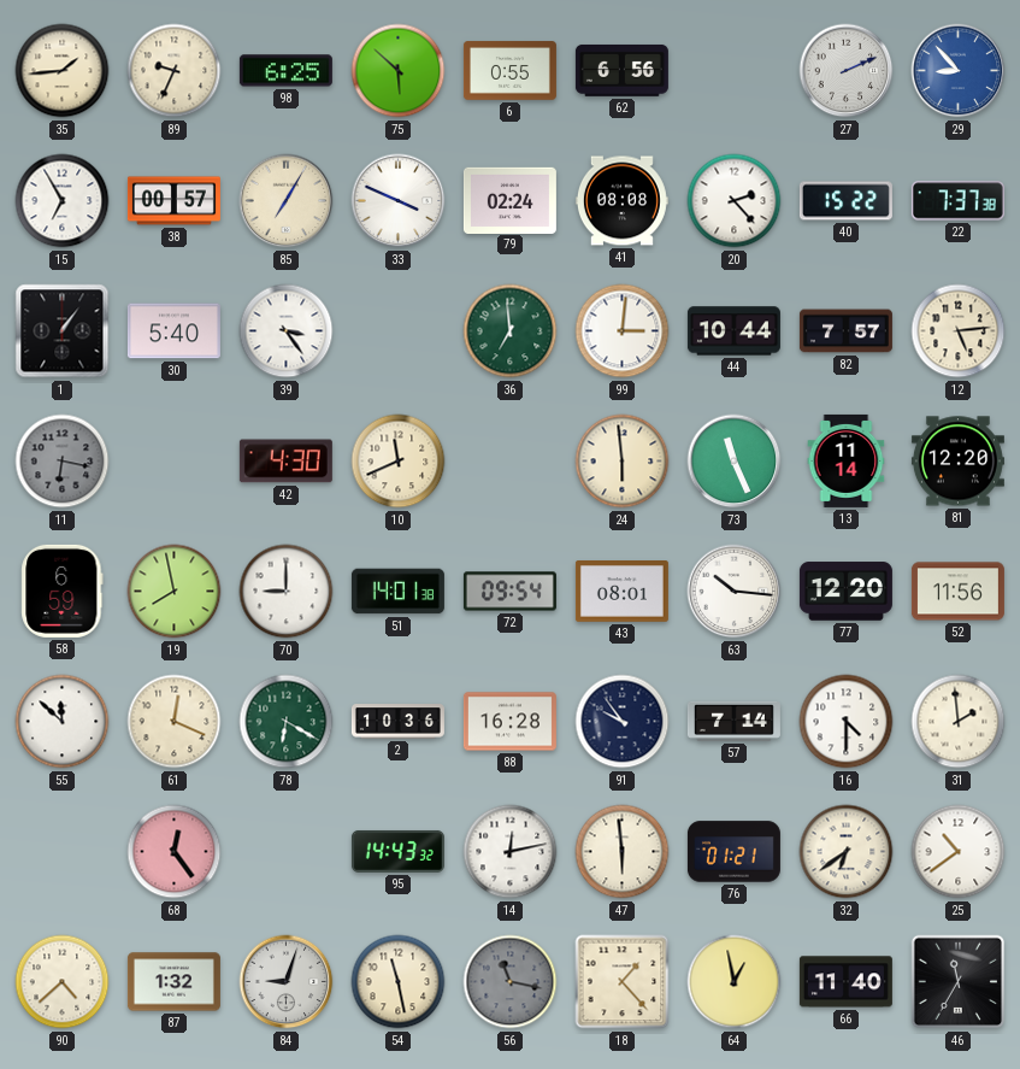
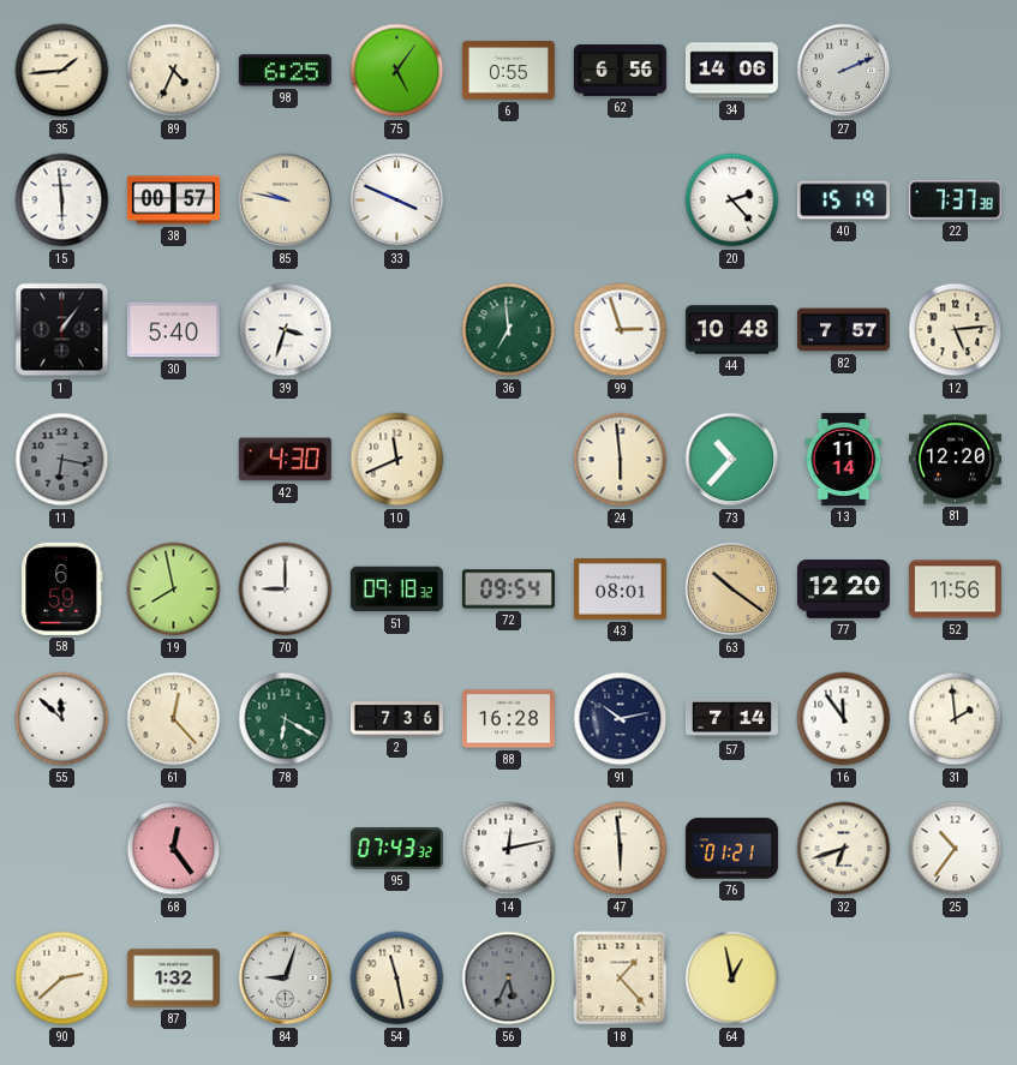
89: 9:34 -> 4:34
75: 5:52 -> 5:06
34: none -> 14:06
29: 8:53 -> none
15: 6:55 -> 5:59
85: 7:05 -> 9:47
79: 02:24 -> none
41: 08:08 -> none
40: 15:22 -> 15:19
39: 3:24 -> 3:33
99: 3:01 -> 2:57
44: 10:44 -> 10:48
73: 11:26 -> 10:37
51: 14:01 -> 09:18
63: 10:16 -> 10:21
63 dial: white -> champagne
61: 12:19 -> 12:23
2: 10:36 -> 7:36
91: 9:54 -> 10:13
16: 4:30 -> 11:54
95: 14:43 -> 07:43
32: 6:39 -> 6:42
25: 10:39 -> 10:36
90: 4:38 -> 2:38
56: 11:17 -> 5:34
66: 11:40 -> none
46: 11:35 -> none
